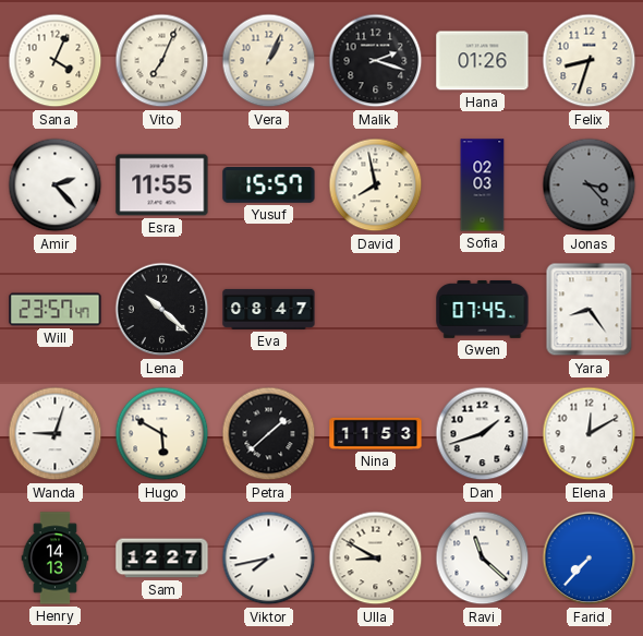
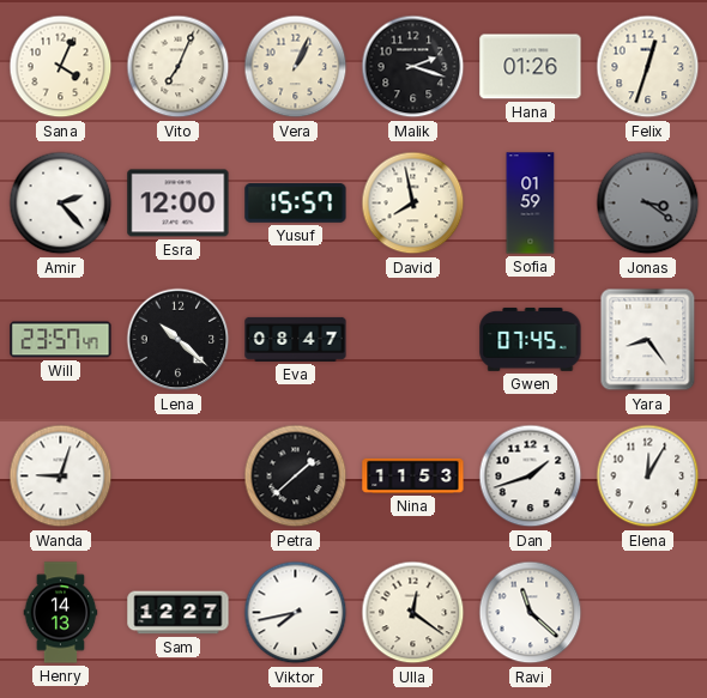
Felix: 8:33 -> 12:33
Esra: 11:55 -> 12:00
Sofia: 02:03 -> 01:59
Jonas: 3:23 -> 3:21
Hugo: 5:50 -> none
Elena: 12:10 -> 12:05
Ulla: 8:50 -> 12:21
Farid: 7:37 -> none
